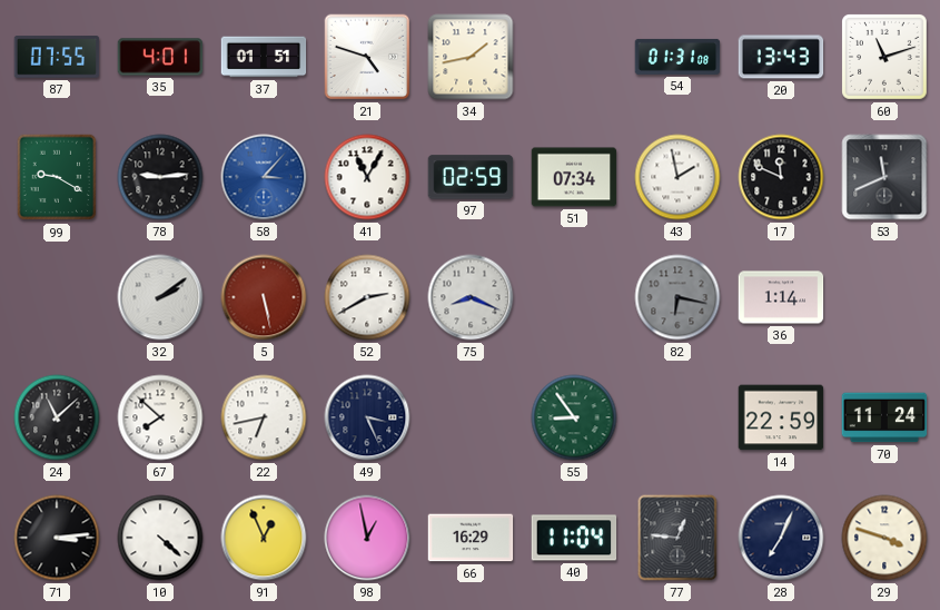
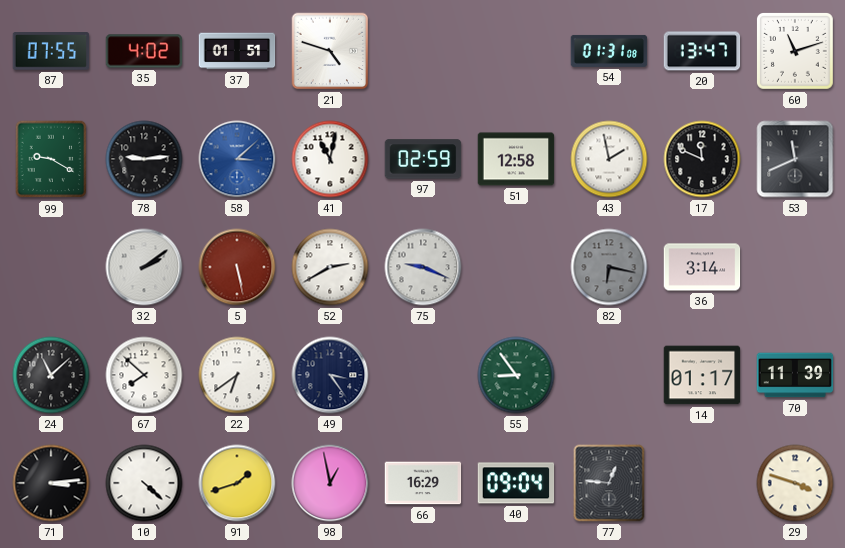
35: 4:01 -> 4:02
34: 1:43 -> none
20: 13:43 -> 13:47
58: 3:07 -> 3:08
41: 11:05 -> 11:02
51: 07:34 -> 12:58
75: 8:19 -> 9:19
36: 1:14 -> 3:14
22: 6:43 -> 6:39
49: 3:26 -> 3:24
14: 22:59 -> 01:17
70: 11:24 -> 11:39
91: 12:56 -> 1:42
40: 11:04 -> 09:04
28: 7:04 -> none
